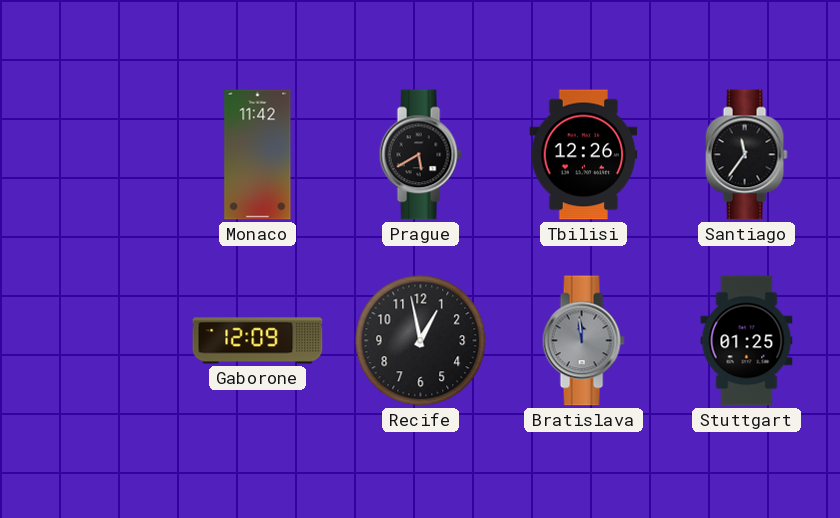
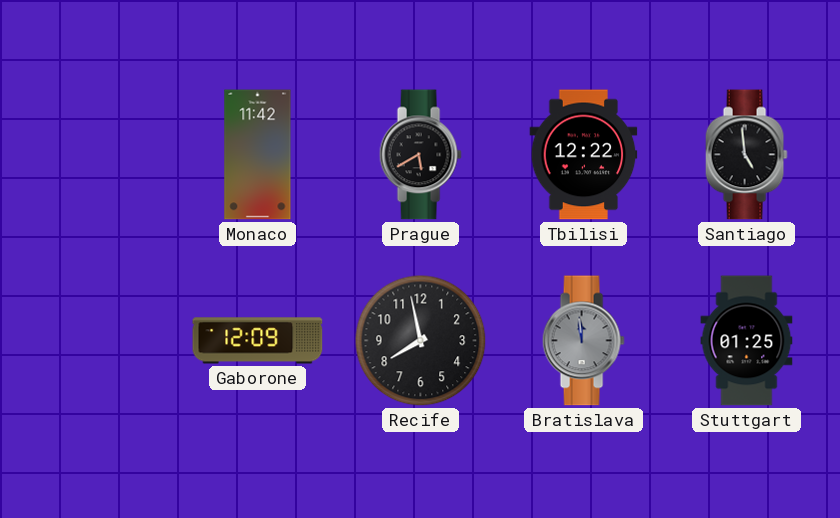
Tbilisi: 12:26 -> 12:22
Santiago: 11:36 -> 4:59
Recife: 12:58 -> 7:58
